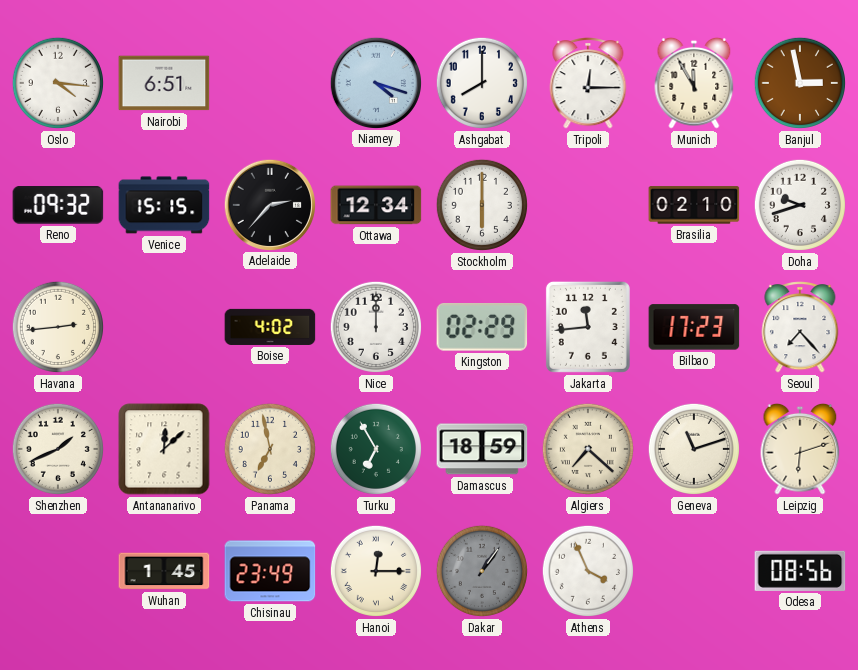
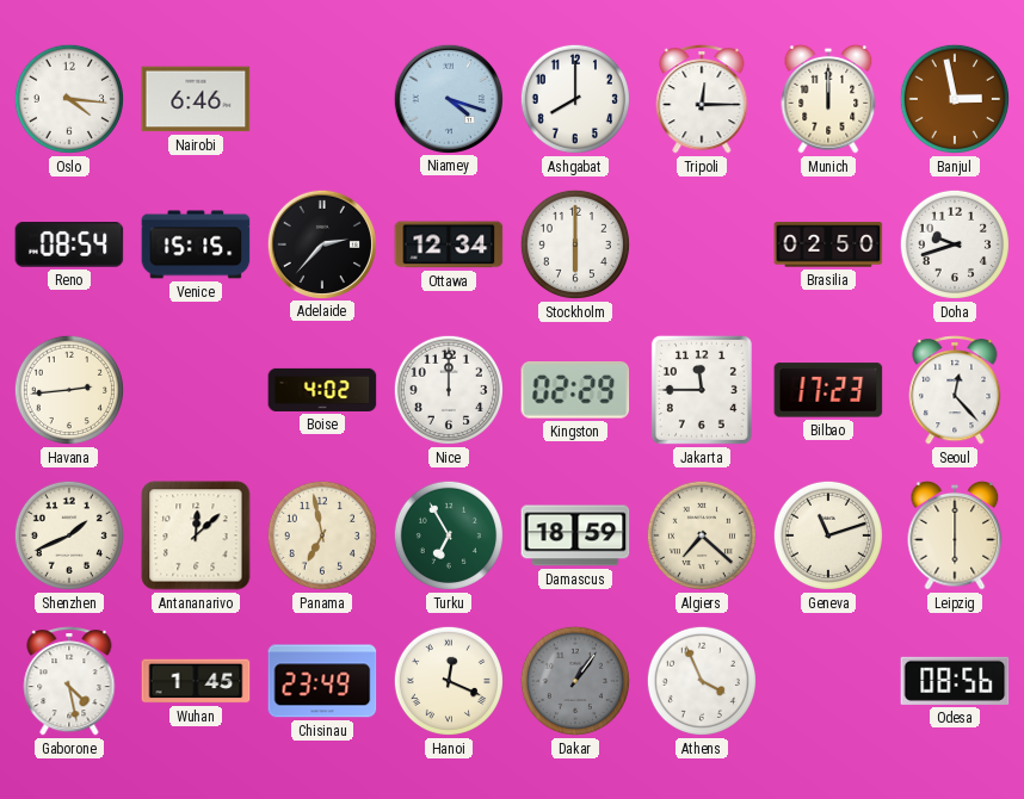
Nairobi: 6:51 -> 6:46
Munich: 11:55 -> 12:00
Reno: 09:32 -> 08:54
Brasilia: 02:10 -> 02:50
Jakarta: 11:44 -> 11:45
Seoul: 7:23 -> 12:23
Leipzig: 6:12 -> 6:00
Gaborone: none -> 4:28
Hanoi: 12:15 -> 12:19
